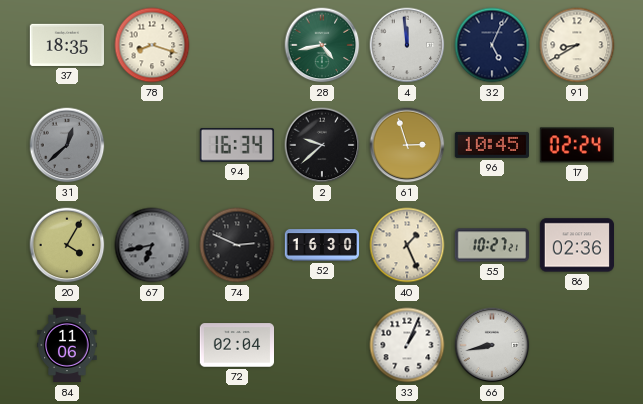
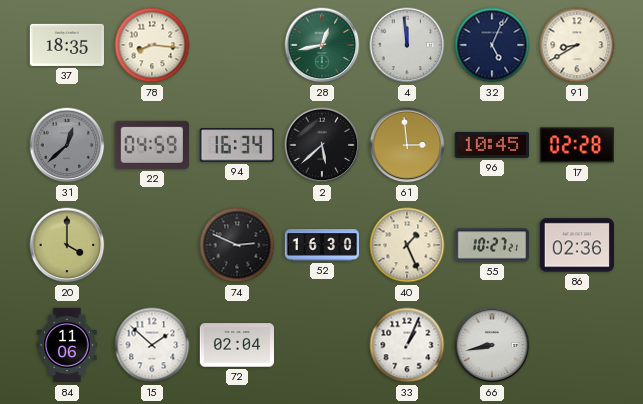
78: 8:18 -> 8:16
28: 4:43 -> 12:43
22: none -> 04:59
2: 9:38 -> 5:38
61: 2:57 -> 2:59
17: 02:24 -> 02:28
20: 4:05 -> 4:00
67: 6:43 -> none
15: none -> 1:52
